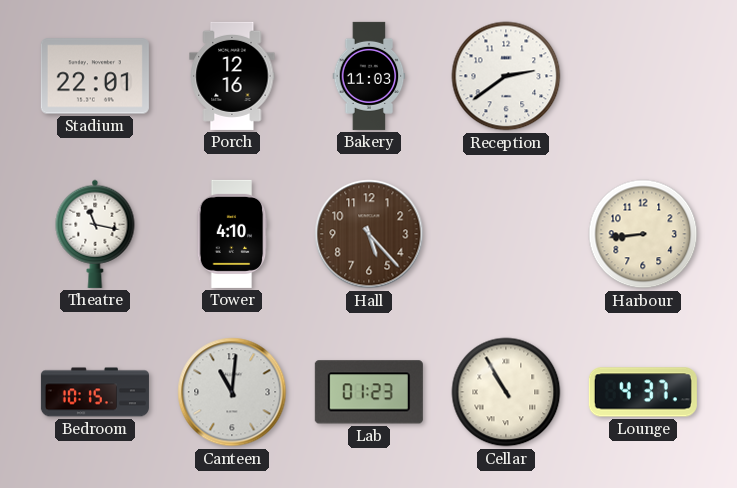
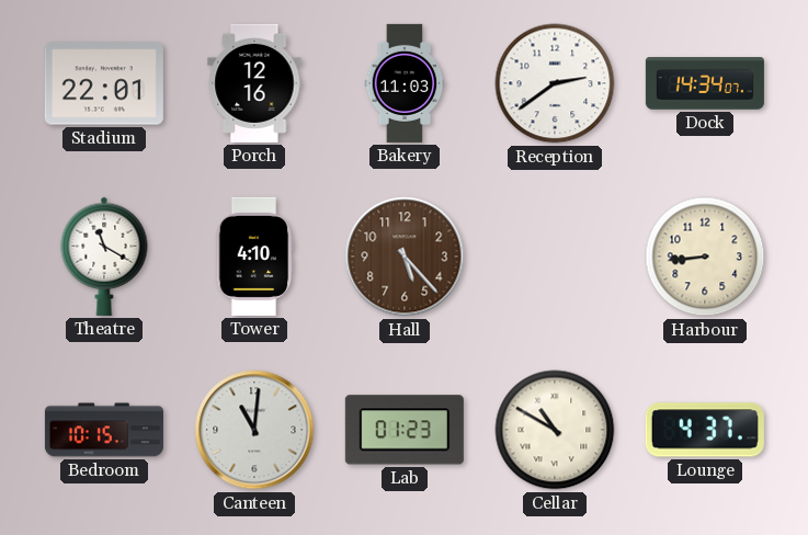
Dock: none -> 14:34
Theatre: 11:17 -> 11:20
Cellar: 10:55 -> 10:50
